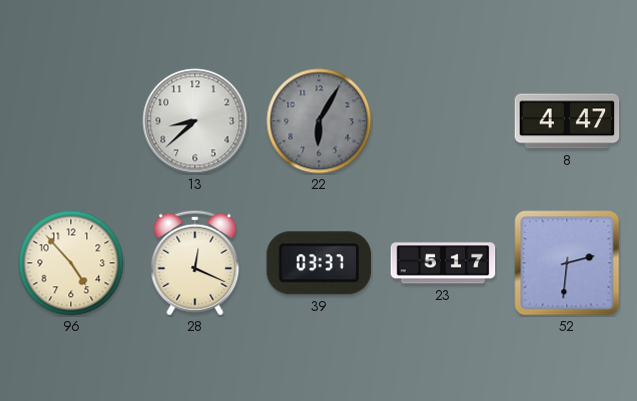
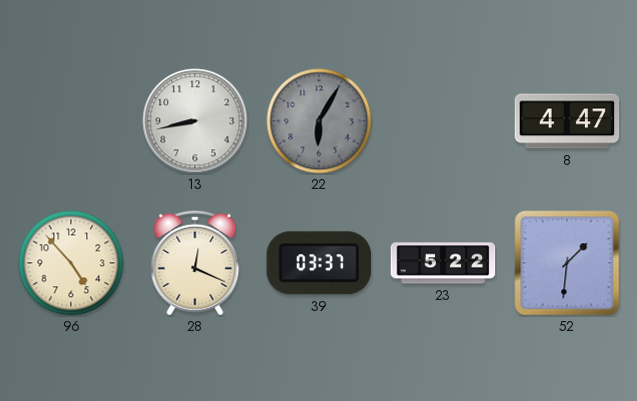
13: 8:38 -> 8:43
23: 5:17 -> 5:22
52: 2:31 -> 1:31
